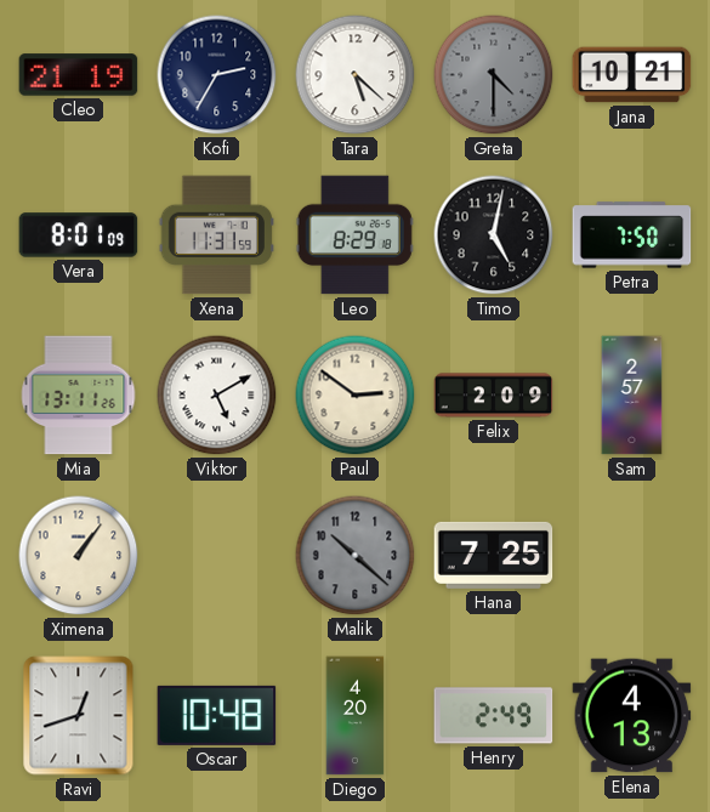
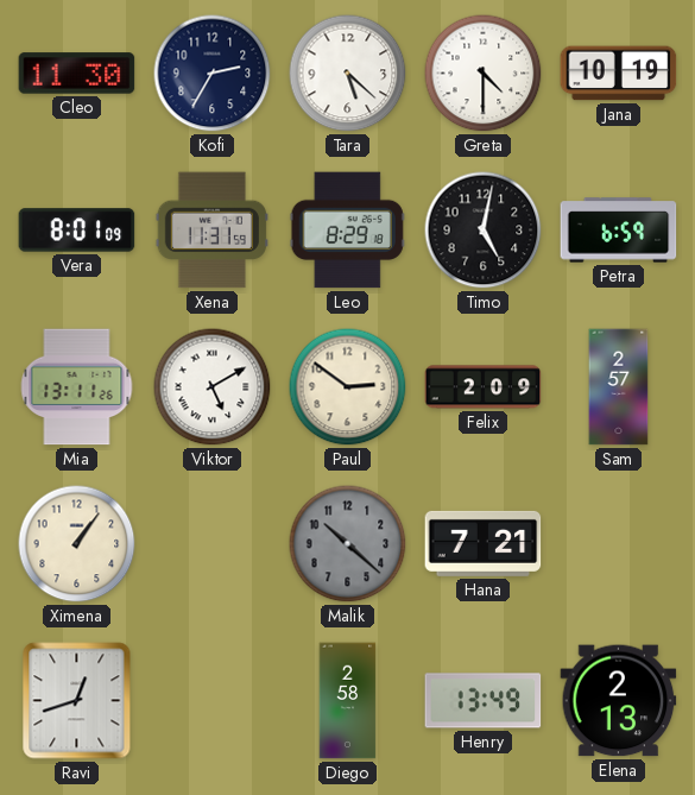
Cleo: 21:19 -> 11:30
Greta dial: grey -> white
Jana: 10:21 -> 10:19
Petra: 7:50 -> 6:59
Hana: 7:25 -> 7:21
Oscar: 10:48 -> none
Diego: 4:20 -> 2:58
Henry: 2:49 -> 13:49
Elena: 4:13 -> 2:13
